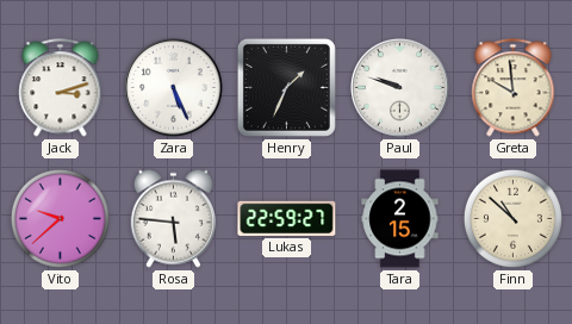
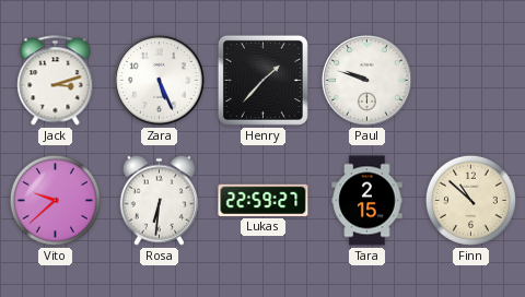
Henry: 1:34 -> 1:37
Greta: 9:59 -> none
Rosa: 5:46 -> 6:31
